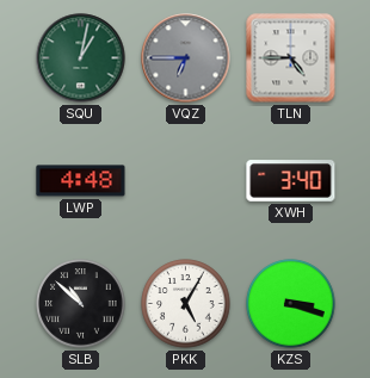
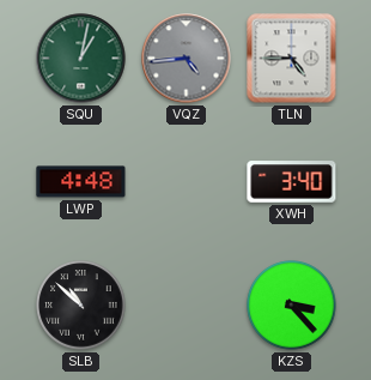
VQZ: 6:45 -> 4:44
PKK: 5:05 -> none
KZS: 3:18 -> 3:23
